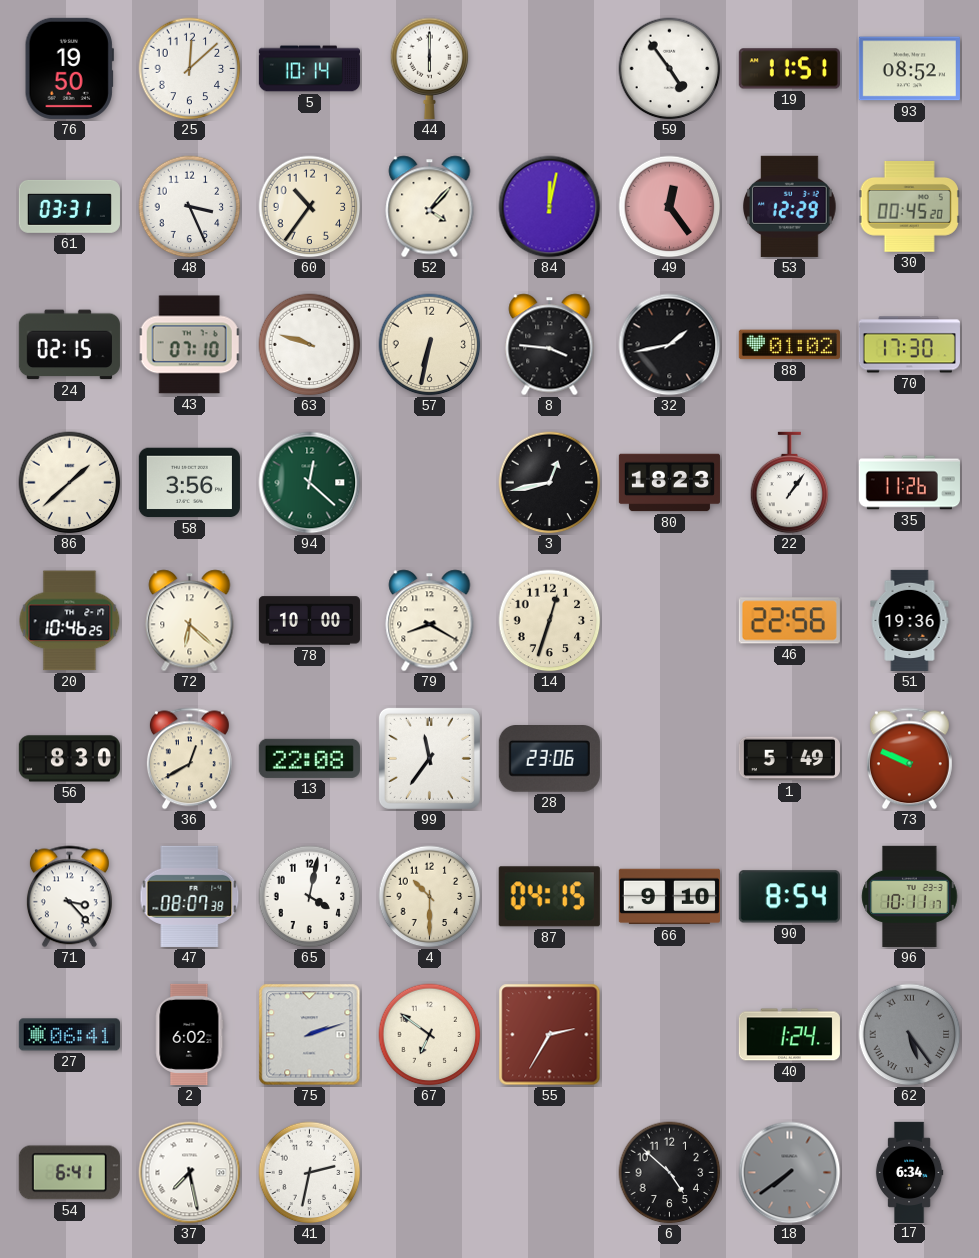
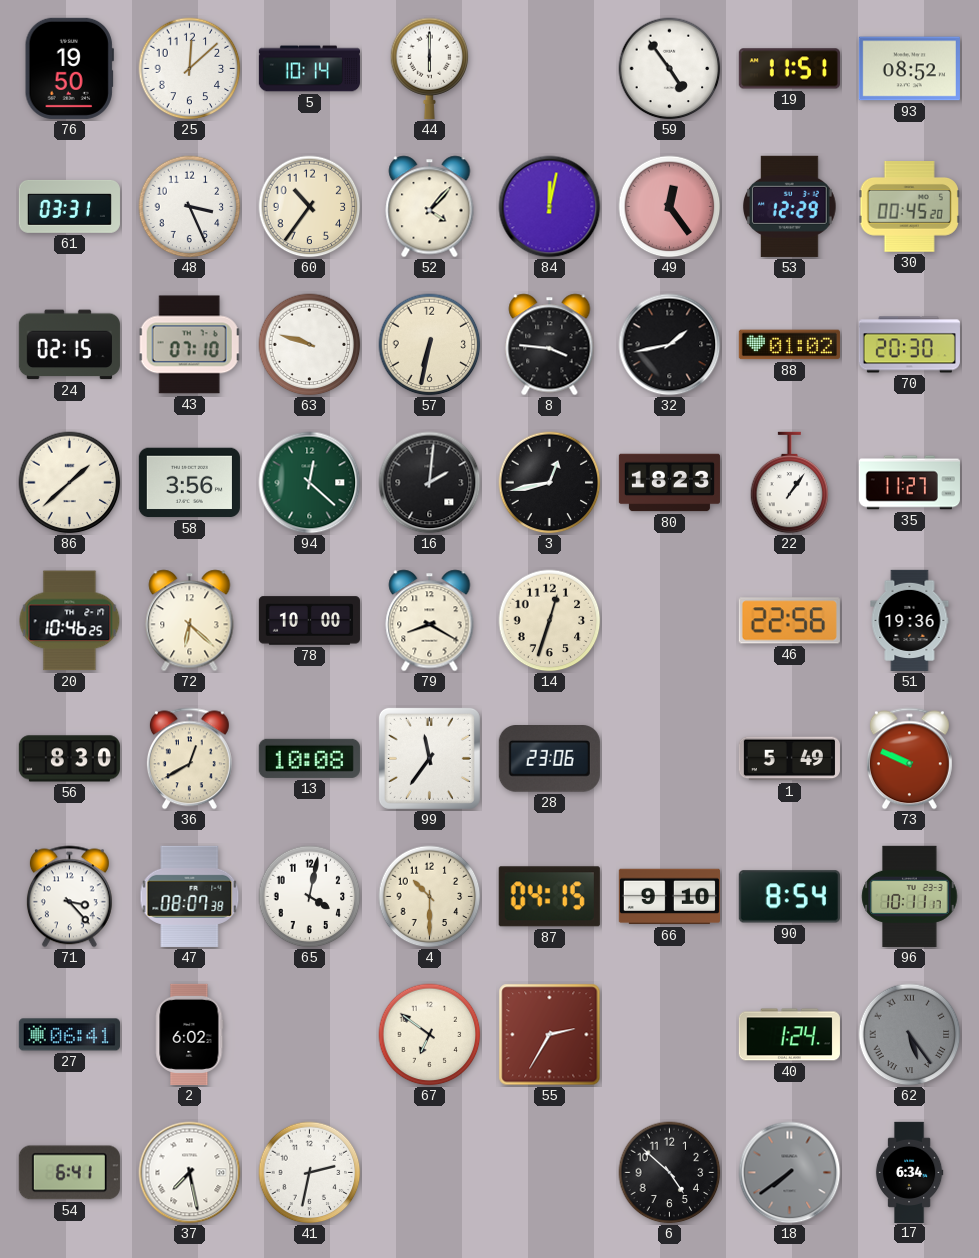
70: 17:30 -> 20:30
16: none -> 2:01
35: 11:26 -> 11:27
13: 22:08 -> 10:08
75: 2:12 -> none
